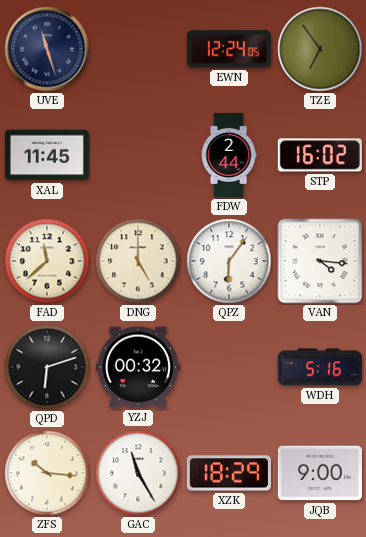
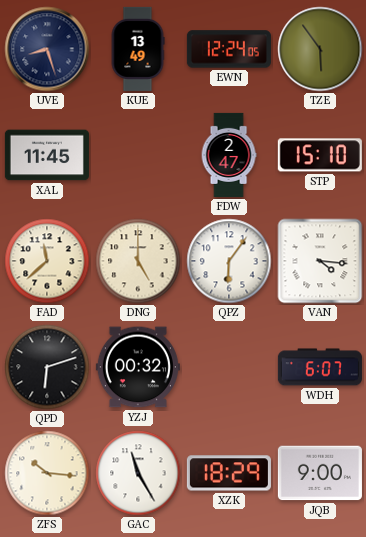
UVE: 11:27 -> 8:27
KUE: none -> 13:49
TZE: 6:54 -> 5:54
FDW: 2:44 -> 2:47
STP: 16:02 -> 15:10
WDH: 5:16 -> 6:07
